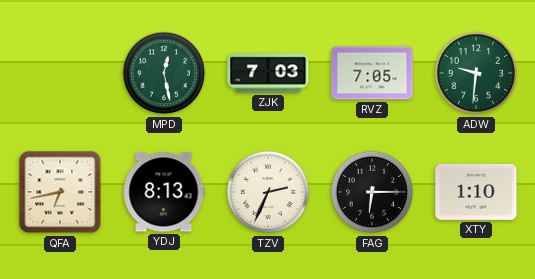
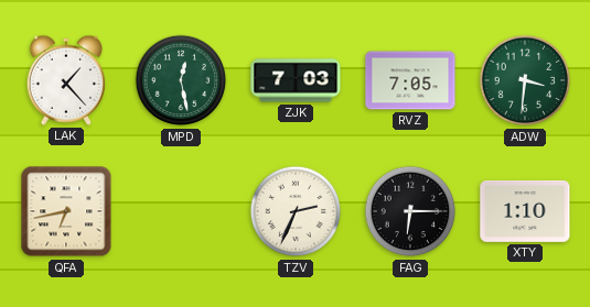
LAK: none -> 1:23
ADW: 9:31 -> 3:31
YDJ: 8:13 -> none
